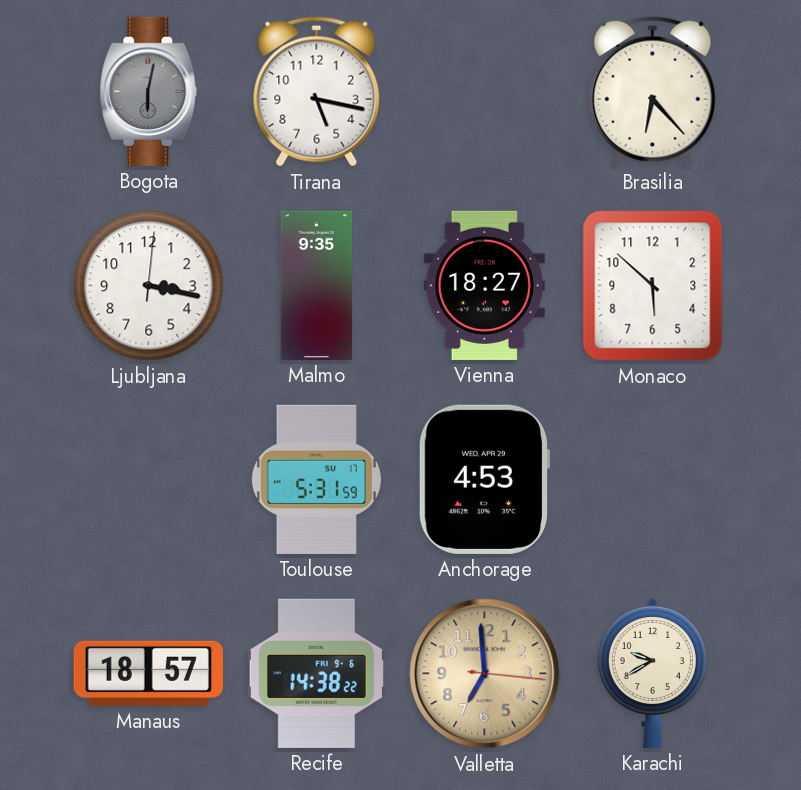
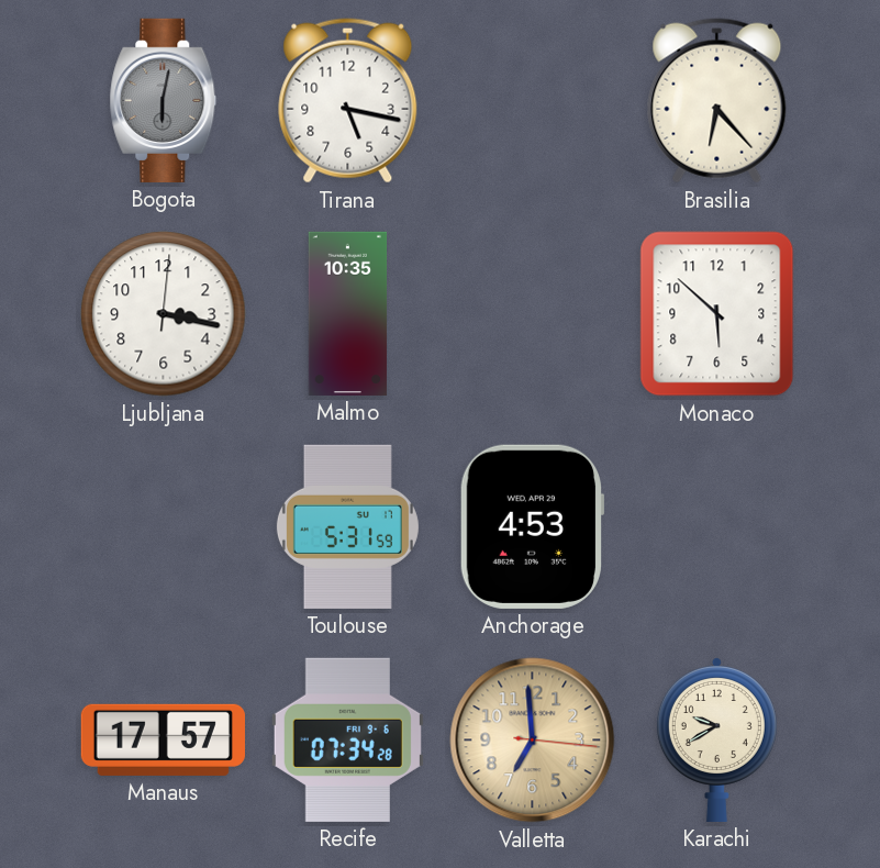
Malmo: 9:35 -> 10:35
Vienna: 18:27 -> none
Manaus: 18:57 -> 17:57
Recife: 14:38 -> 07:34
